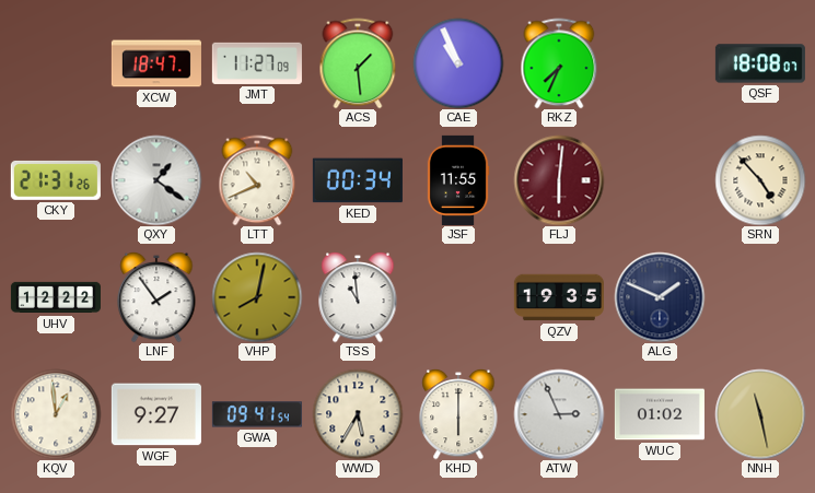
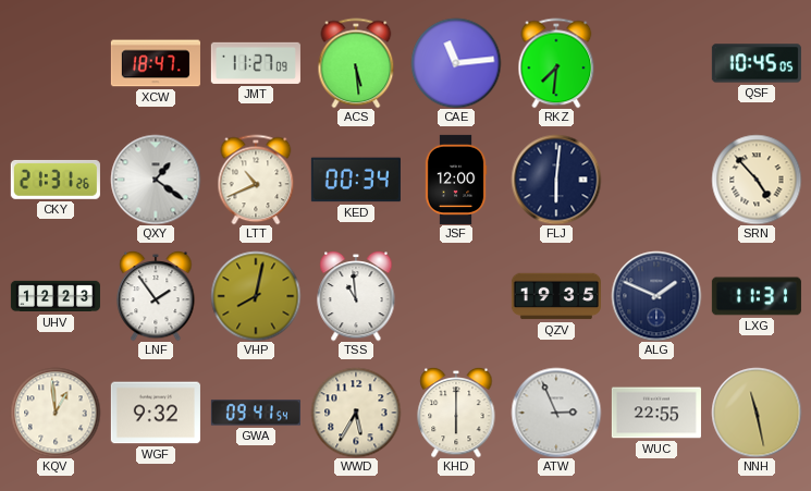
ACS: 1:29 -> 5:29
CAE: 10:56 -> 11:14
RKZ: 7:34 -> 7:31
QSF: 18:08 -> 10:45
JSF: 11:55 -> 12:00
FLJ dial: burgundy -> navy
UHV: 12:22 -> 12:23
LXG: none -> 11:31
WGF: 9:27 -> 9:32
WUC: 01:02 -> 22:55
